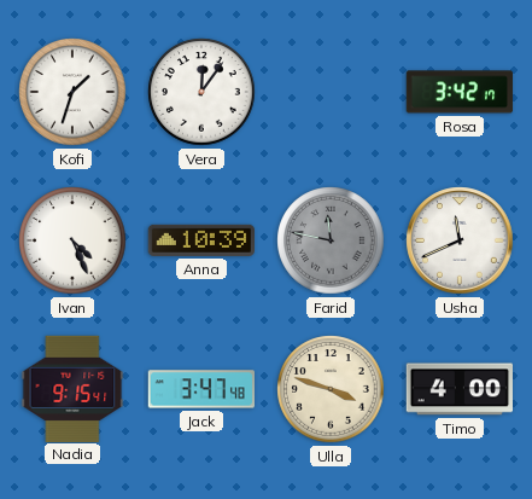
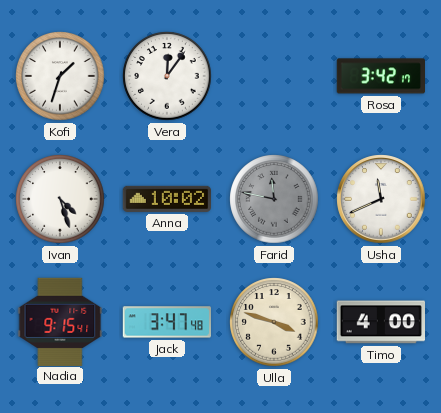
Ivan: 4:26 -> 4:27
Anna: 10:39 -> 10:02
